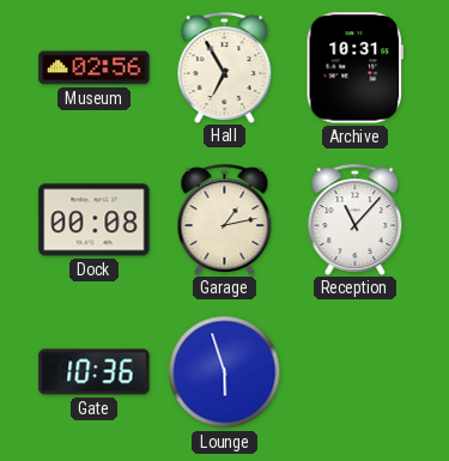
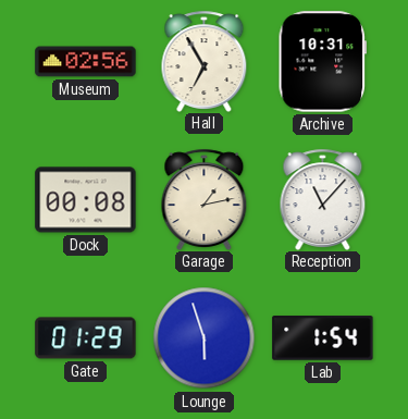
Gate: 10:36 -> 01:29
Lab: none -> 1:54
